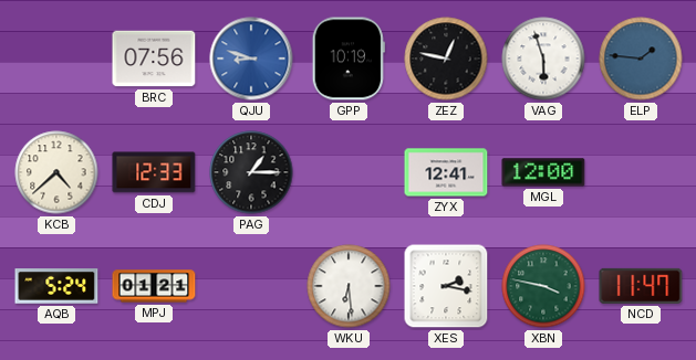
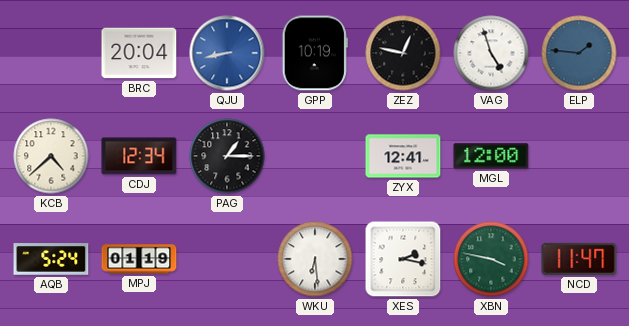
BRC: 07:56 -> 20:04
QJU: 8:48 -> 8:43
VAG: 5:57 -> 4:57
CDJ: 12:33 -> 12:34
MPJ: 01:21 -> 01:19
